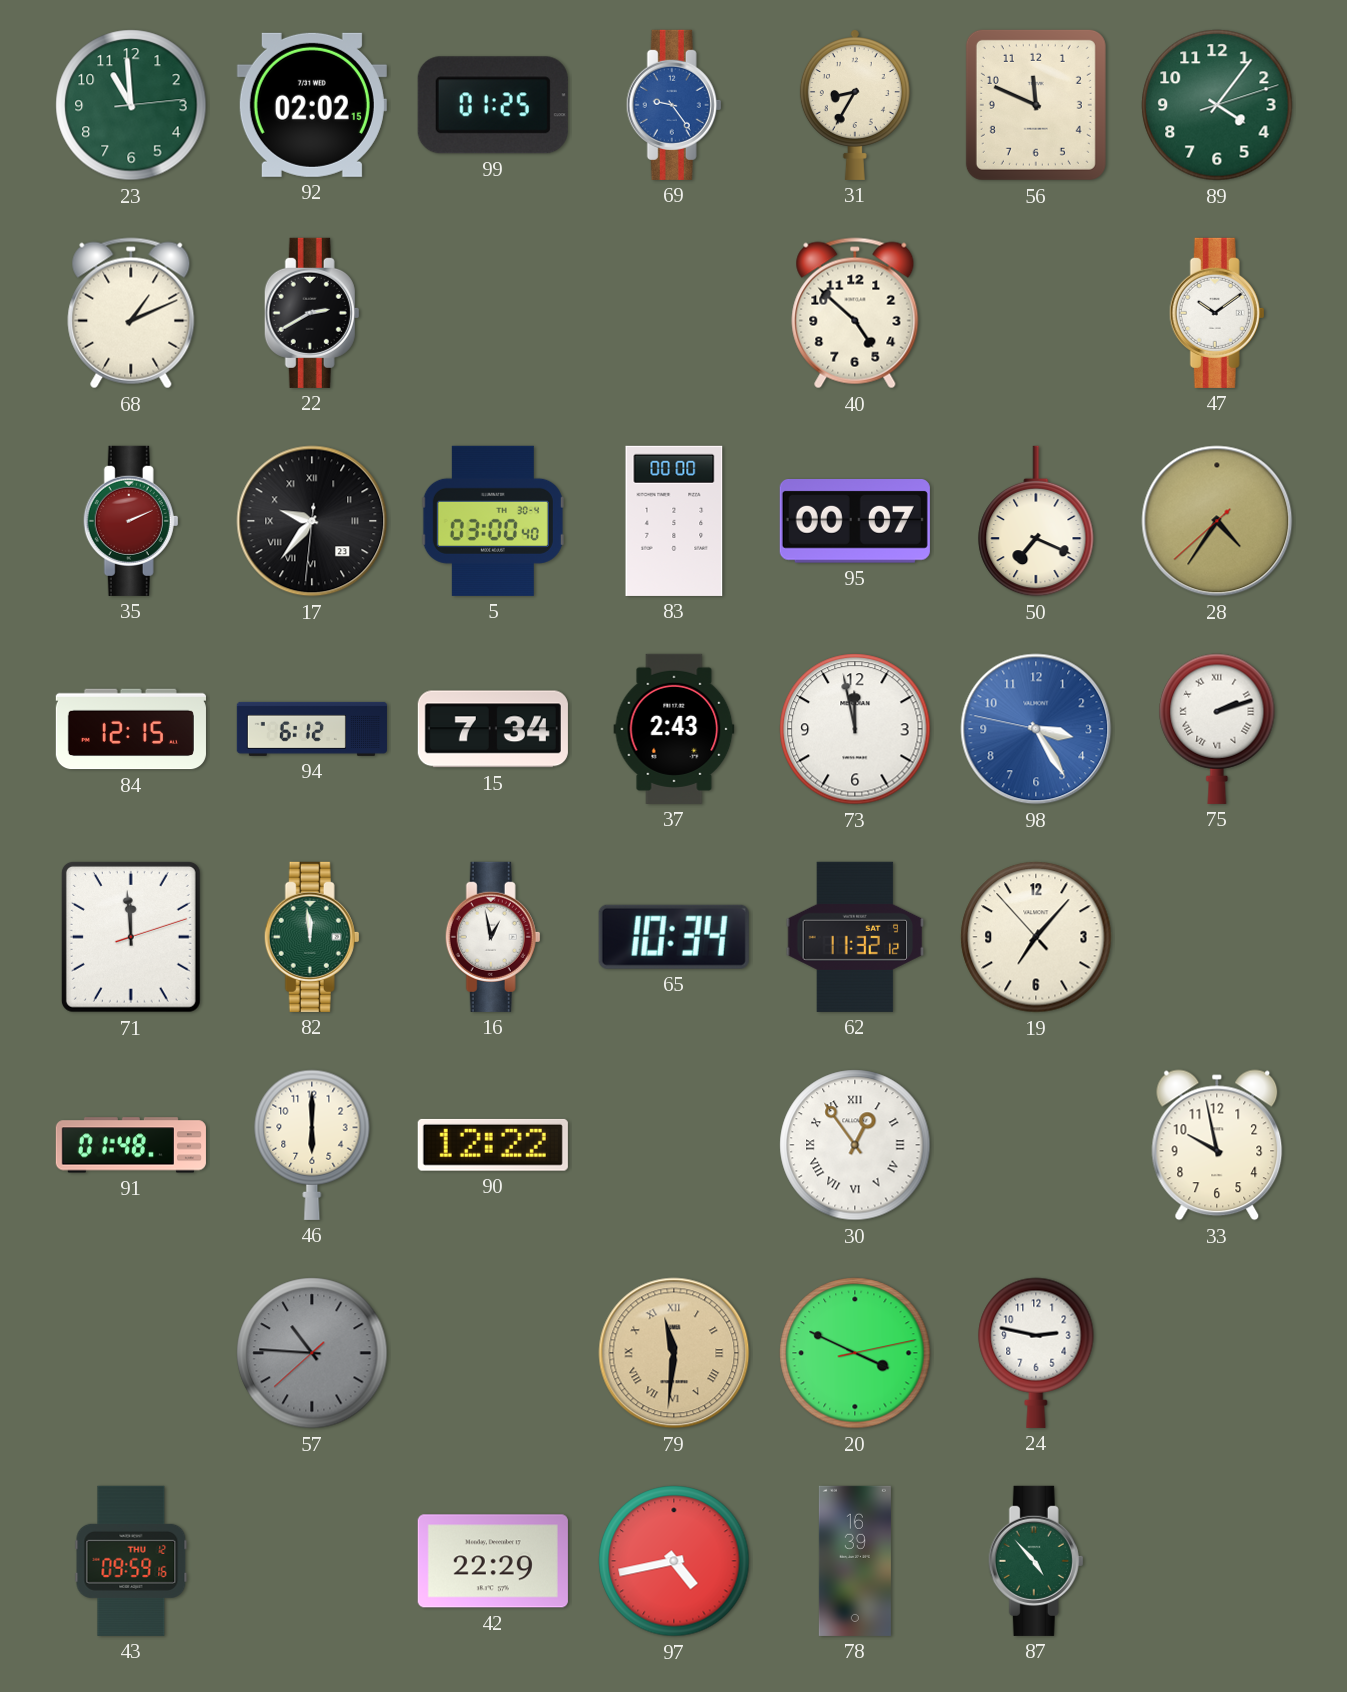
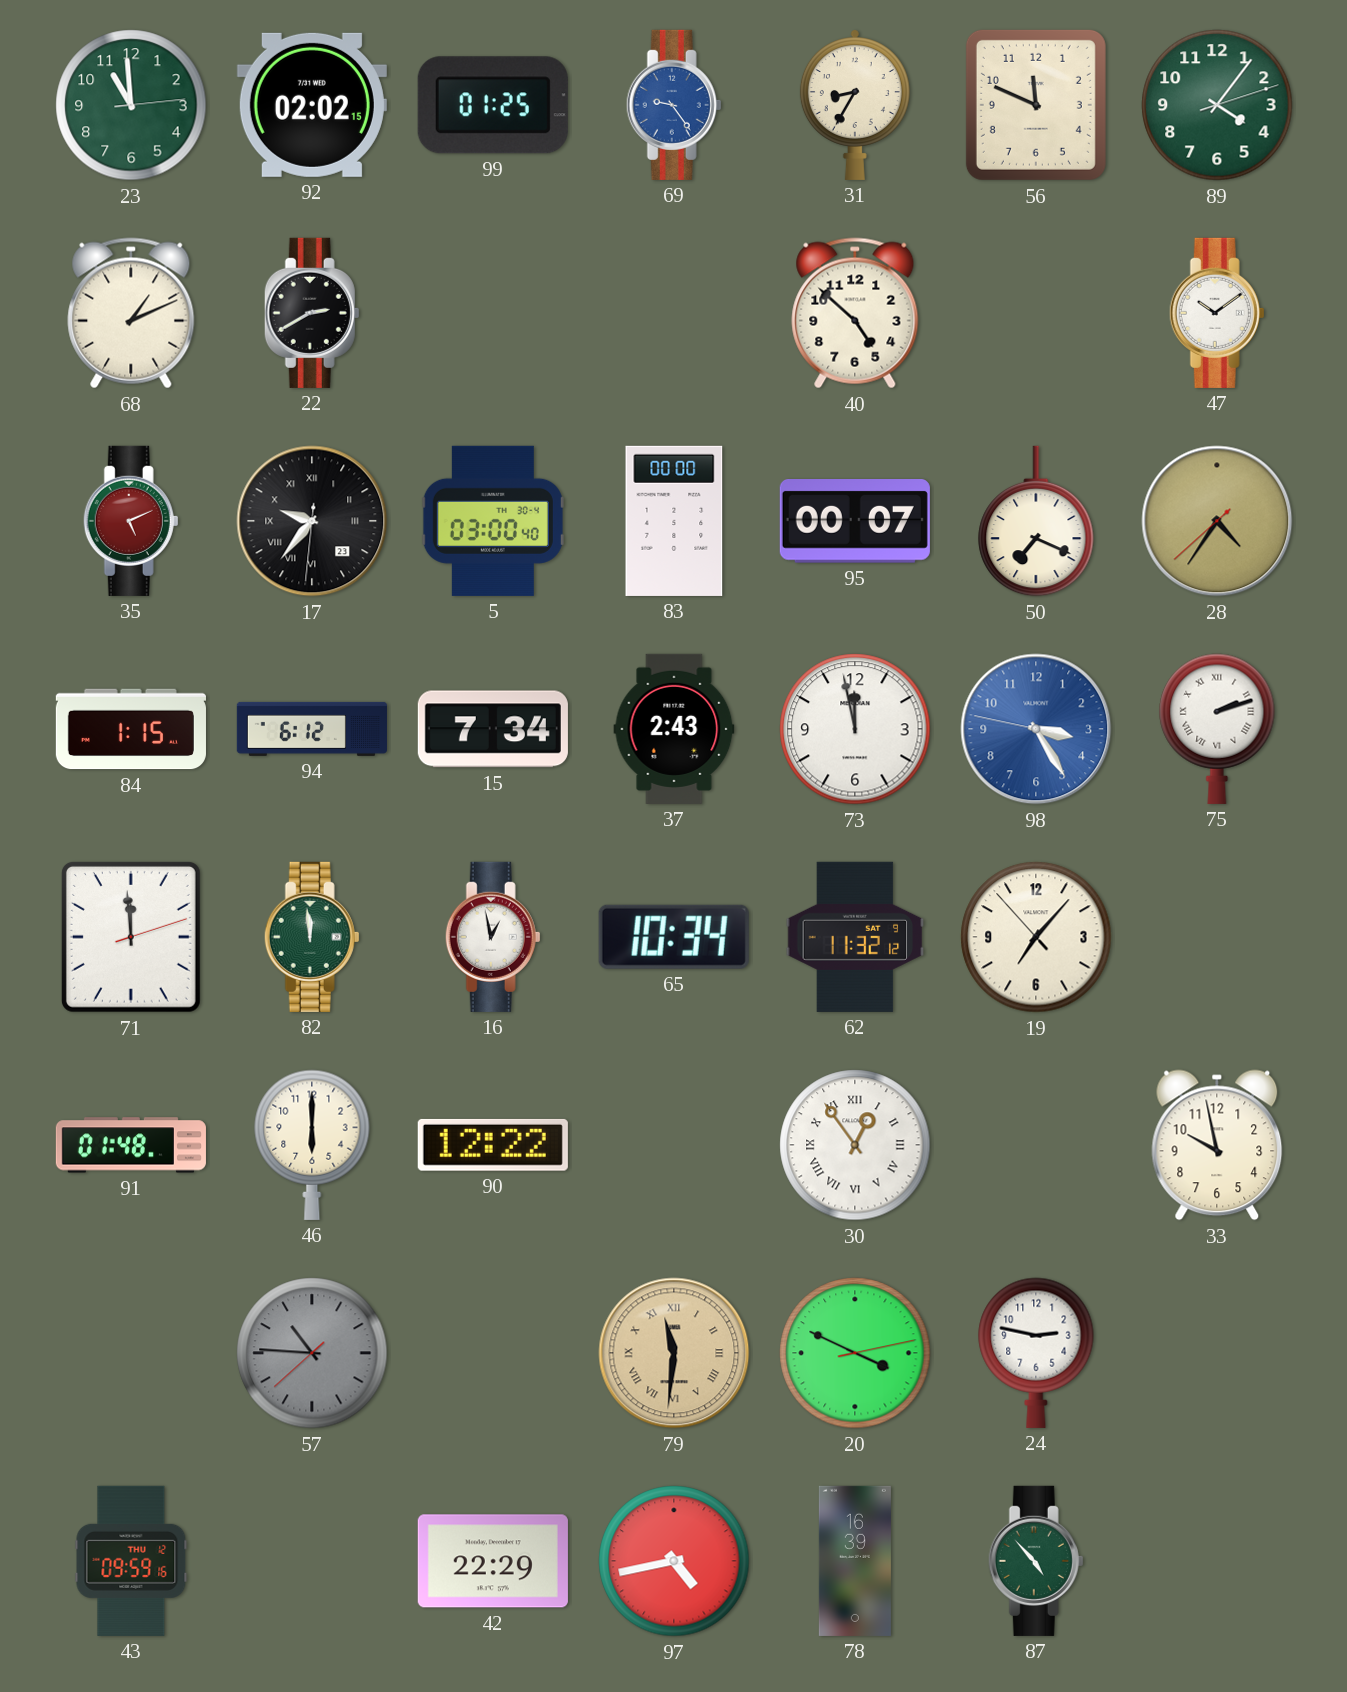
35: 2:11 -> 5:11
84: 12:15 -> 1:15
